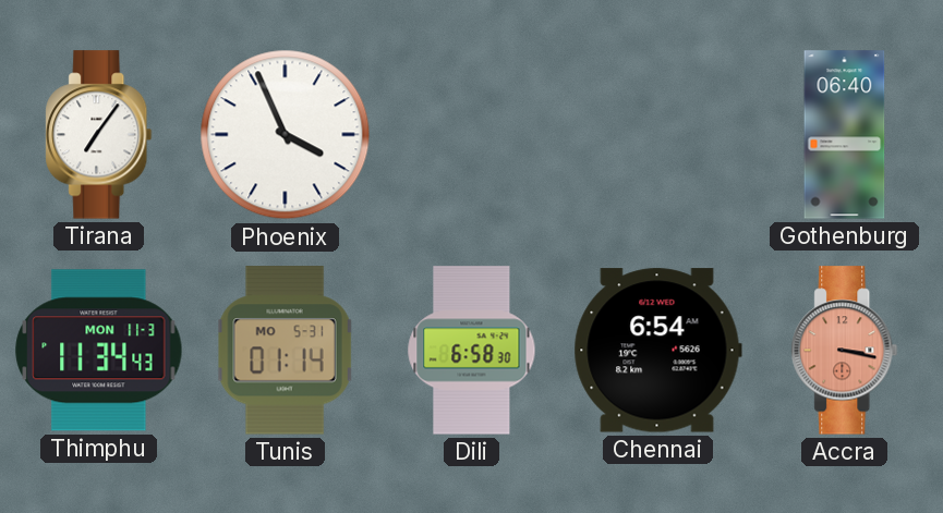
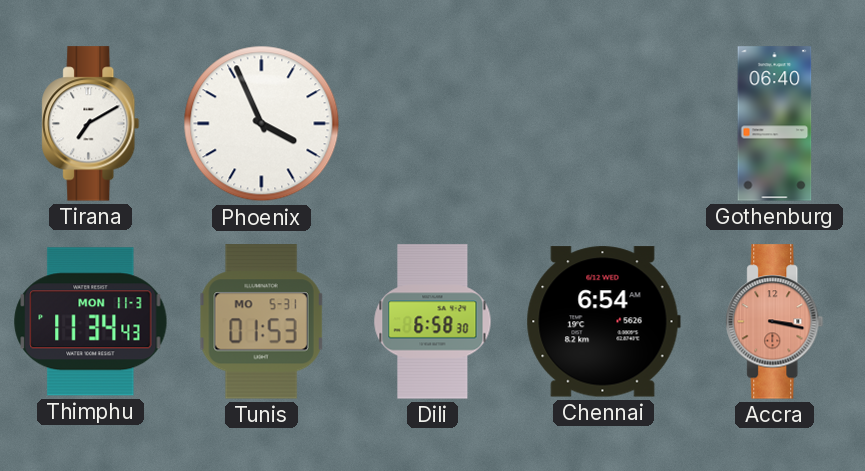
Tirana: 7:06 -> 7:10
Tunis: 01:14 -> 01:53
